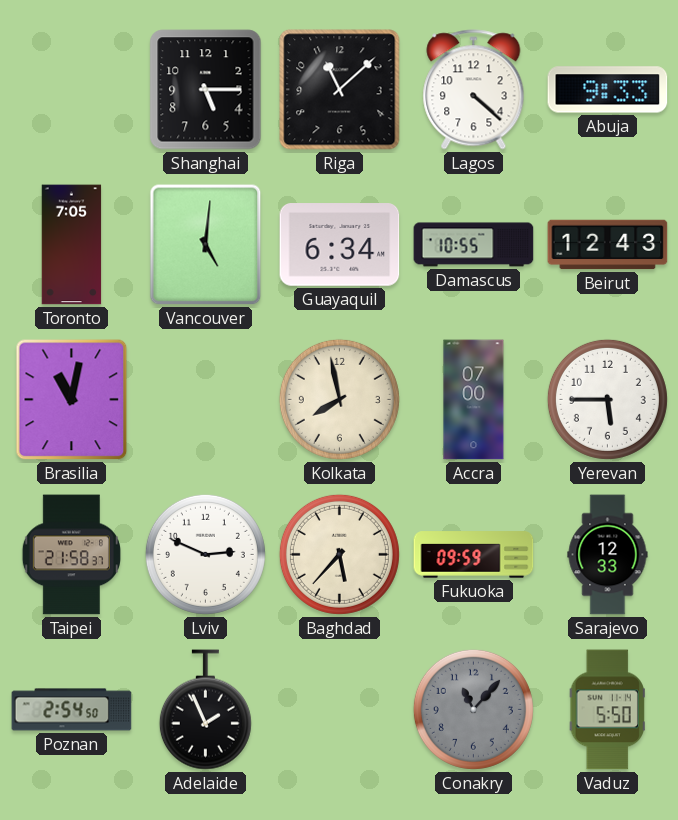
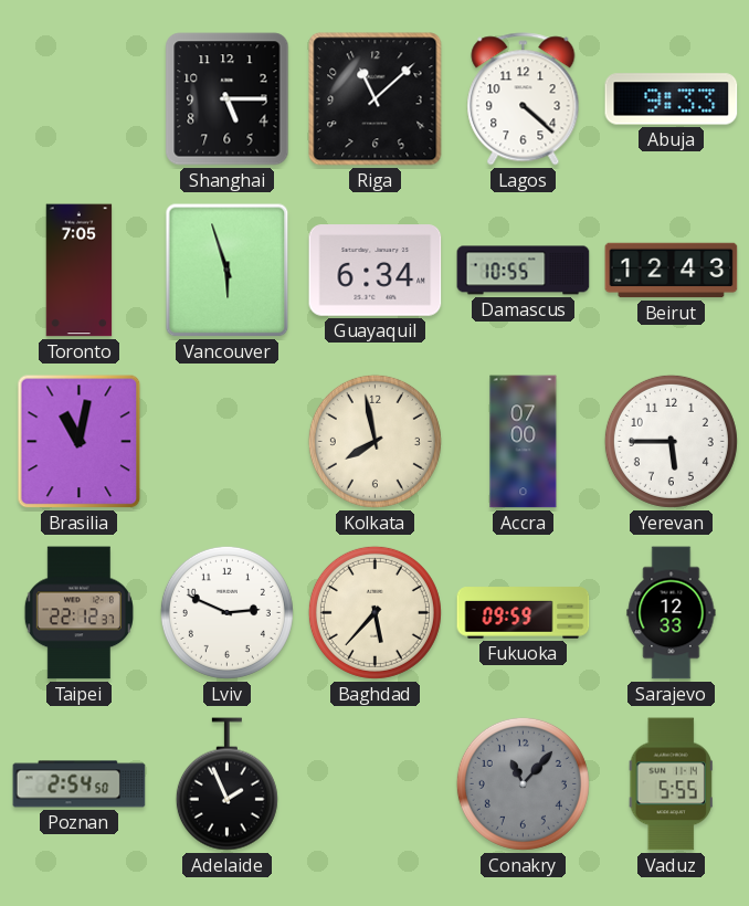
Vancouver: 5:01 -> 5:57
Taipei: 21:58 -> 22:12
Vaduz: 5:50 -> 5:55
